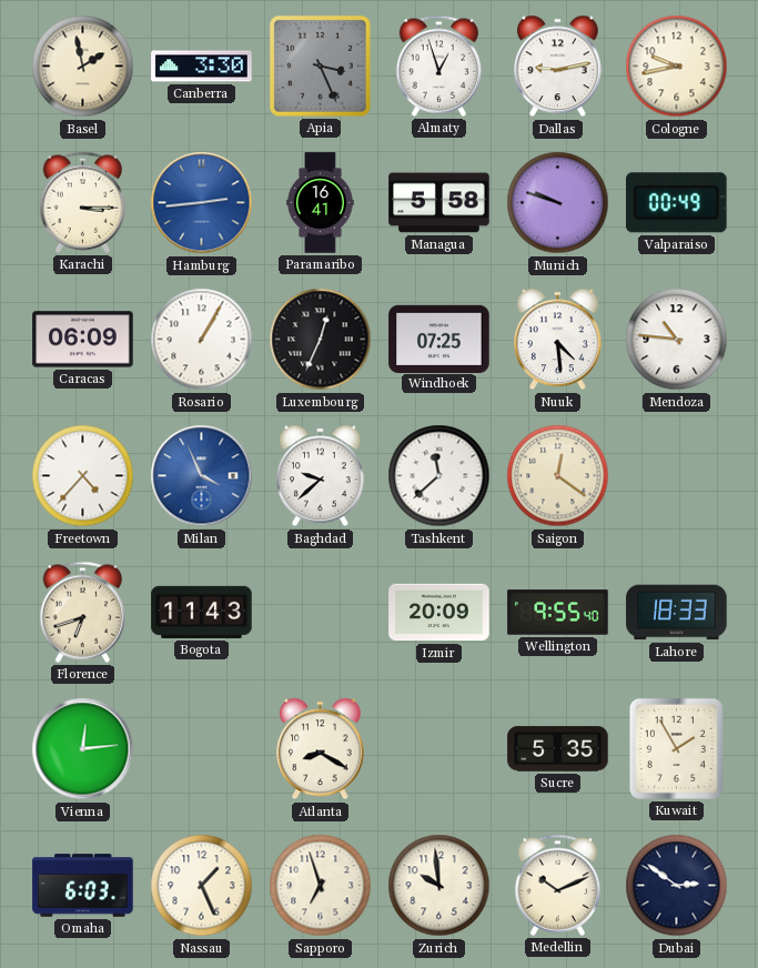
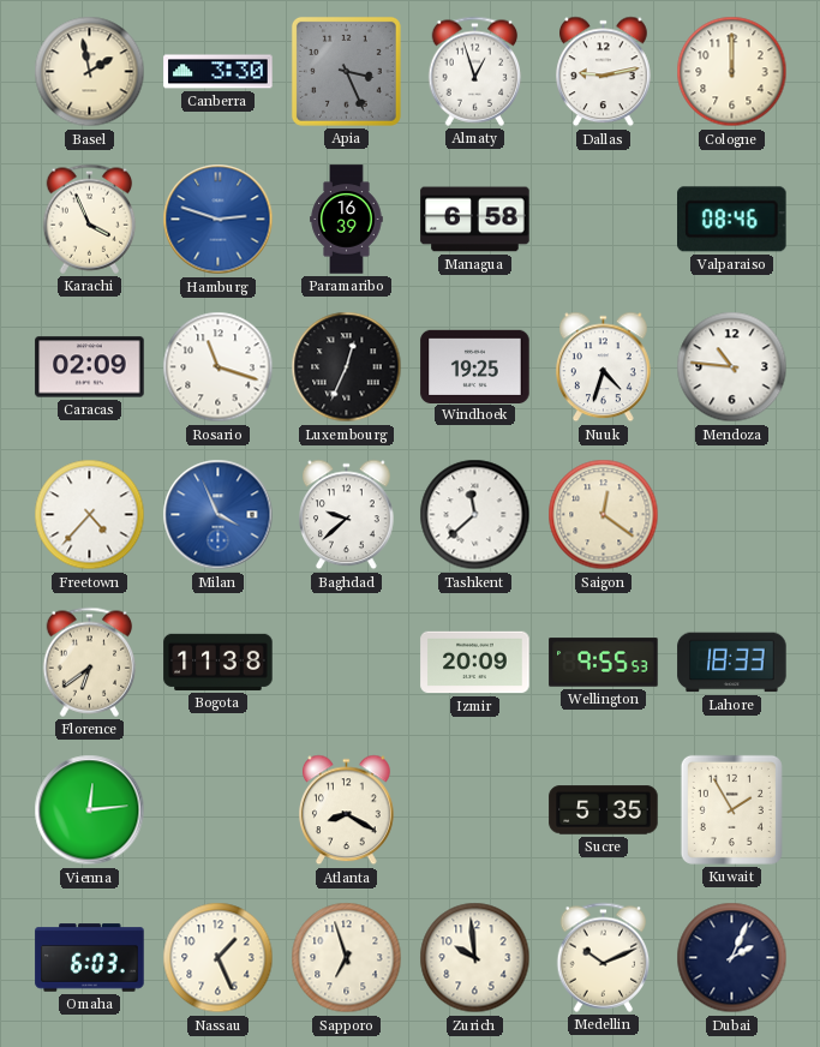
Cologne: 9:43 -> 12:00
Karachi: 3:15 -> 3:56
Hamburg: 2:44 -> 2:48
Paramaribo: 16:41 -> 16:39
Managua: 5:58 -> 6:58
Munich: 9:48 -> none
Valparaiso: 00:49 -> 08:46
Caracas: 06:09 -> 02:09
Rosario: 1:05 -> 11:18
Windhoek: 07:25 -> 19:25
Nuuk: 4:29 -> 4:33
Florence: 6:42 -> 6:39
Bogota: 11:43 -> 11:38
Wellington: 9:55:40 -> 9:55:53
Dubai: 2:51 -> 2:04
